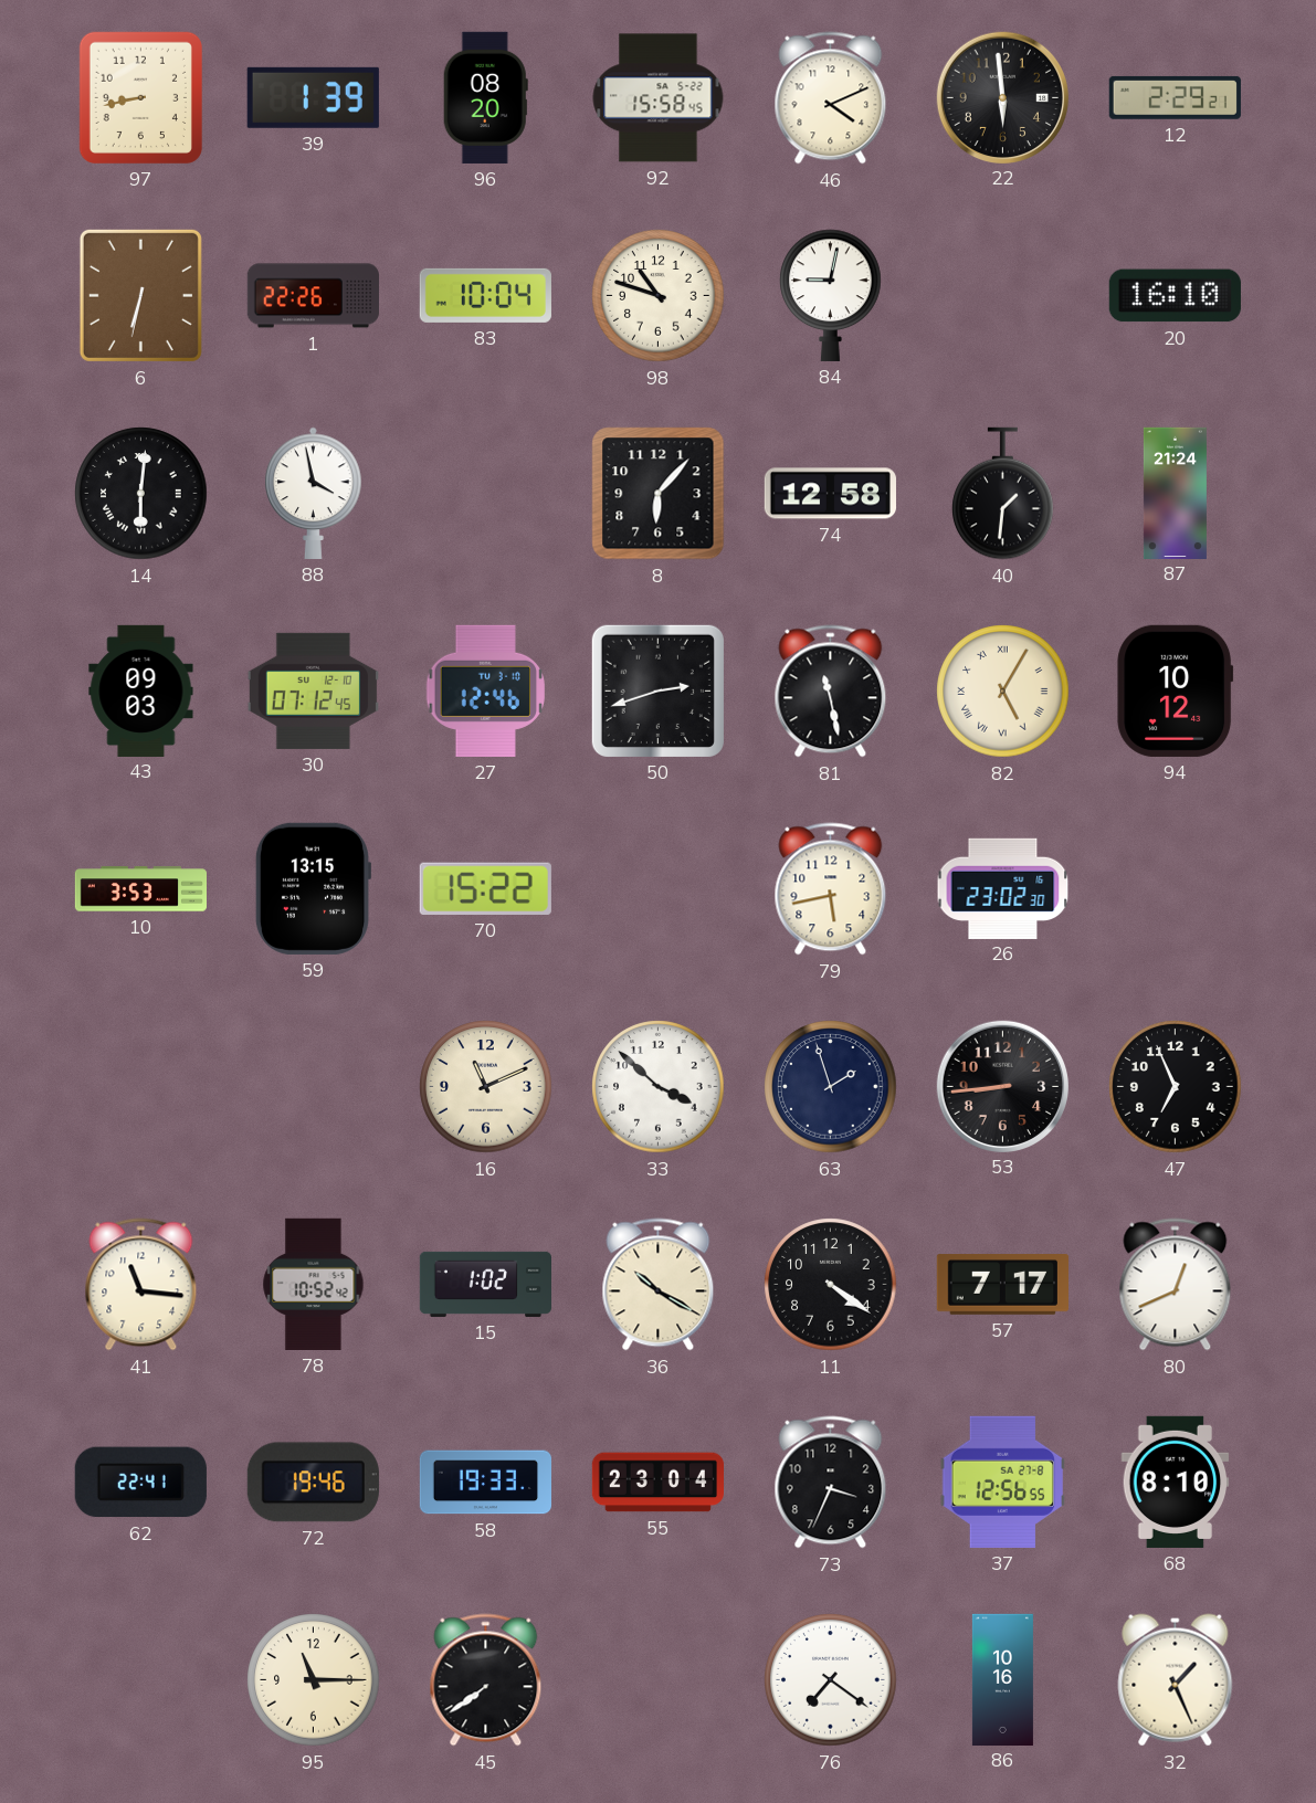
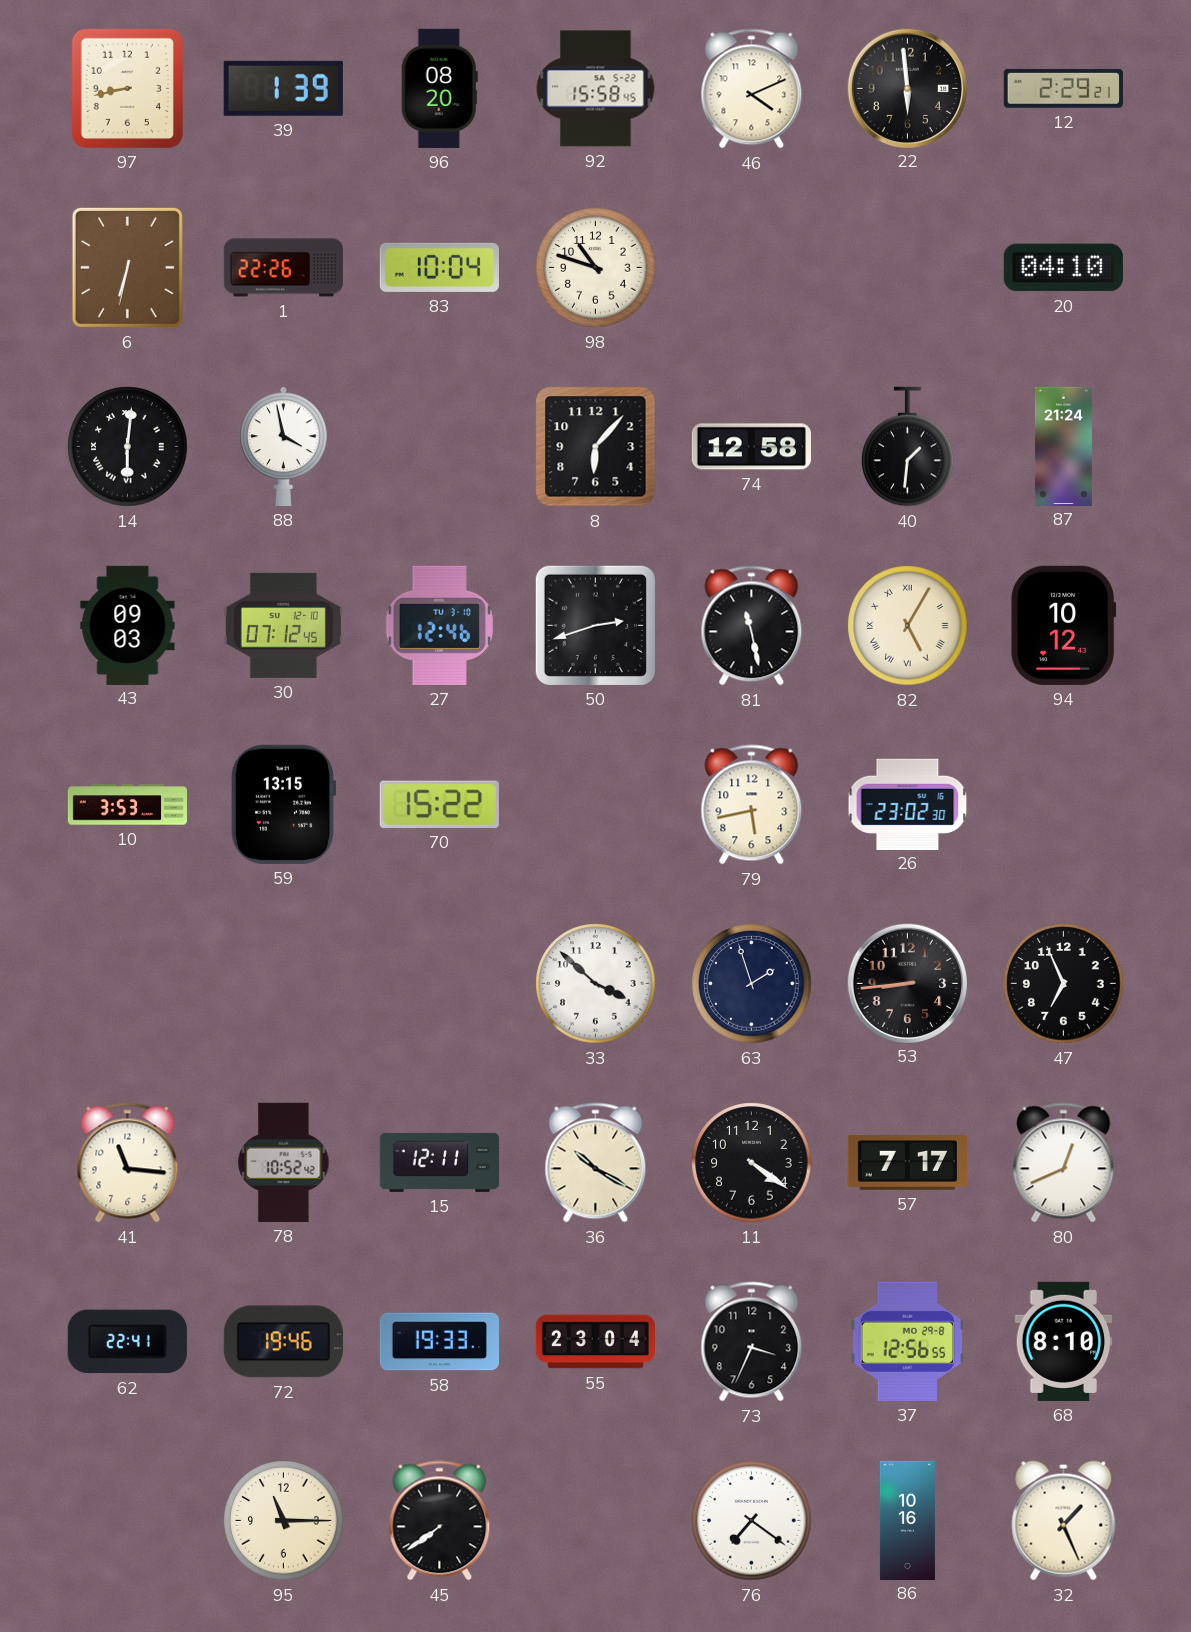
84: 9:02 -> none
20: 16:10 -> 04:10
16: 11:11 -> none
15: 1:02 -> 12:11
37 date: SA 27-8 -> MO 29-8
